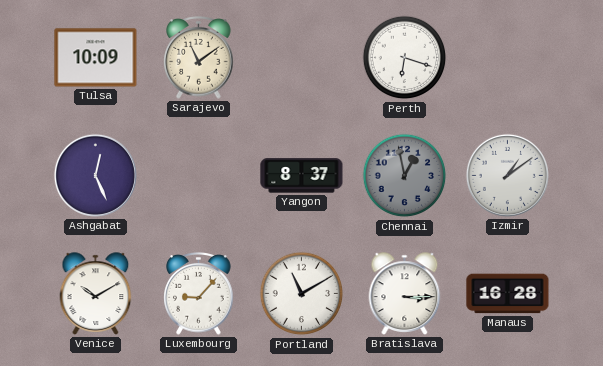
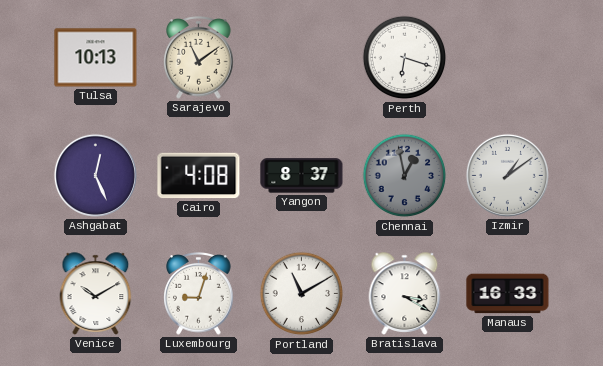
Tulsa: 10:09 -> 10:13
Cairo: none -> 4:08
Luxembourg: 9:07 -> 9:03
Bratislava: 3:15 -> 3:20
Manaus: 16:28 -> 16:33
